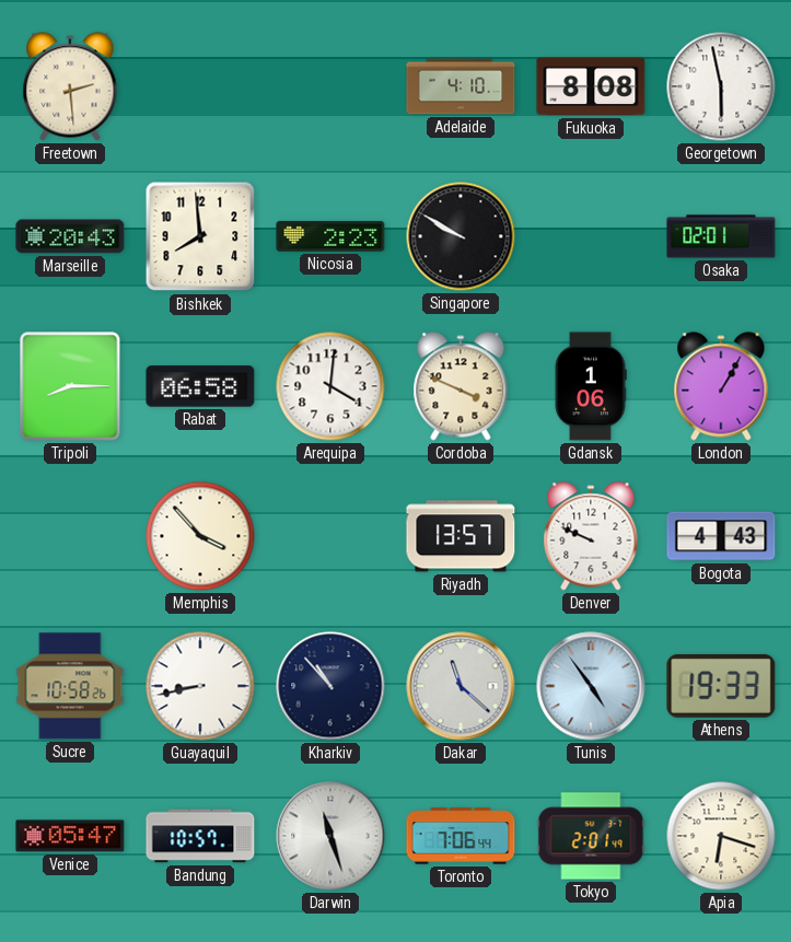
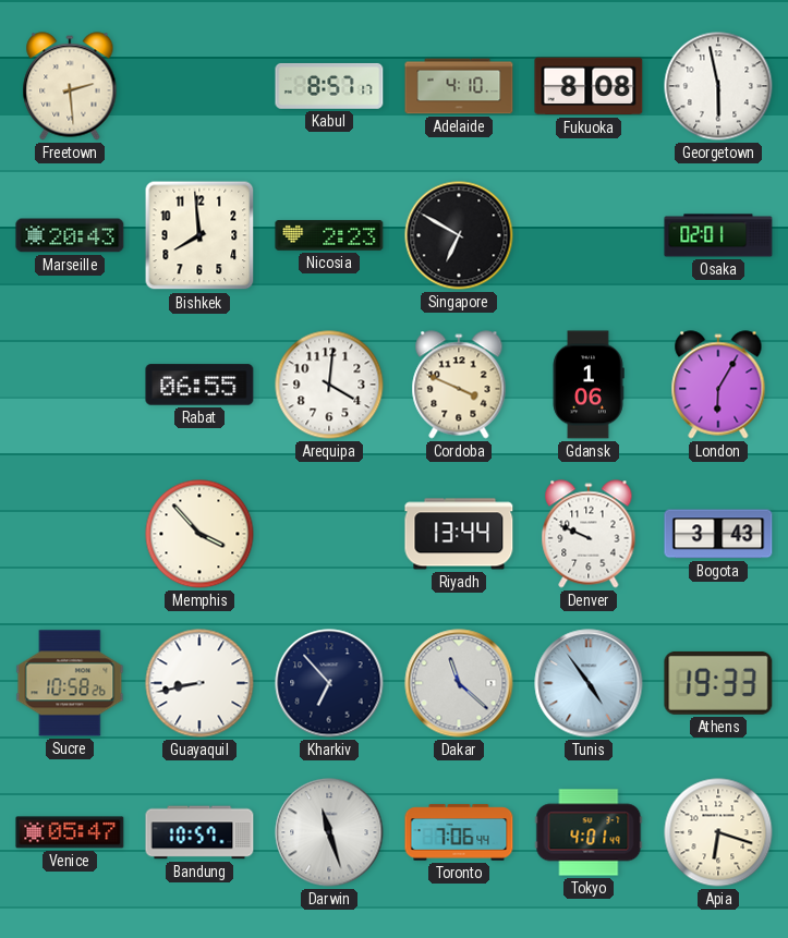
Kabul: none -> 8:57
Singapore: 9:50 -> 6:50
Tripoli: 8:15 -> none
Rabat: 06:58 -> 06:55
London: 1:05 -> 6:05
Riyadh: 13:57 -> 13:44
Bogota: 4:43 -> 3:43
Kharkiv: 10:53 -> 6:53
Tokyo: 2:01 -> 4:01
